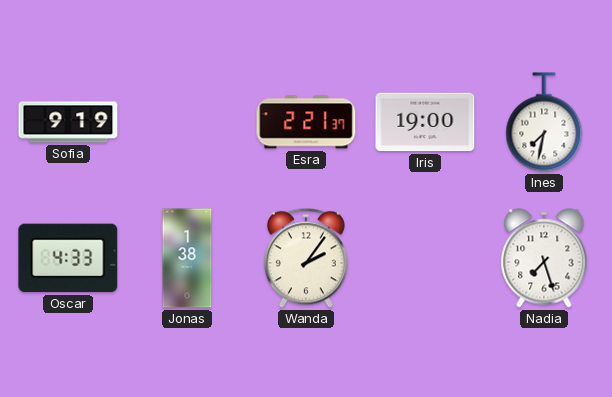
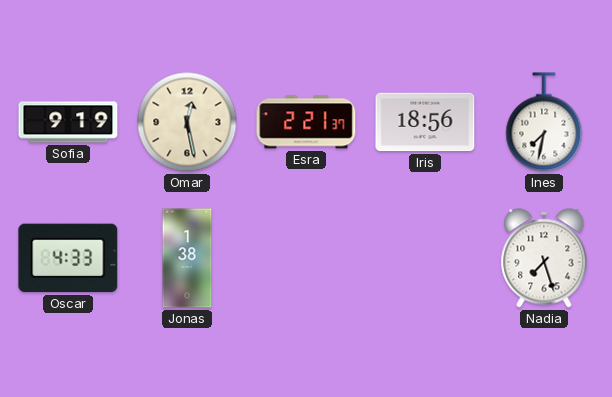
Omar: none -> 12:28
Iris: 19:00 -> 18:56
Wanda: 2:06 -> none
